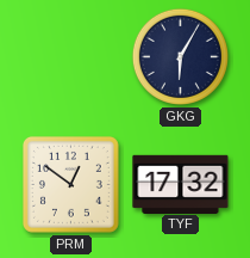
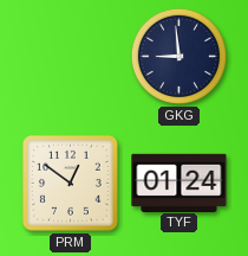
GKG: 6:05 -> 8:59
TYF: 17:32 -> 01:24
